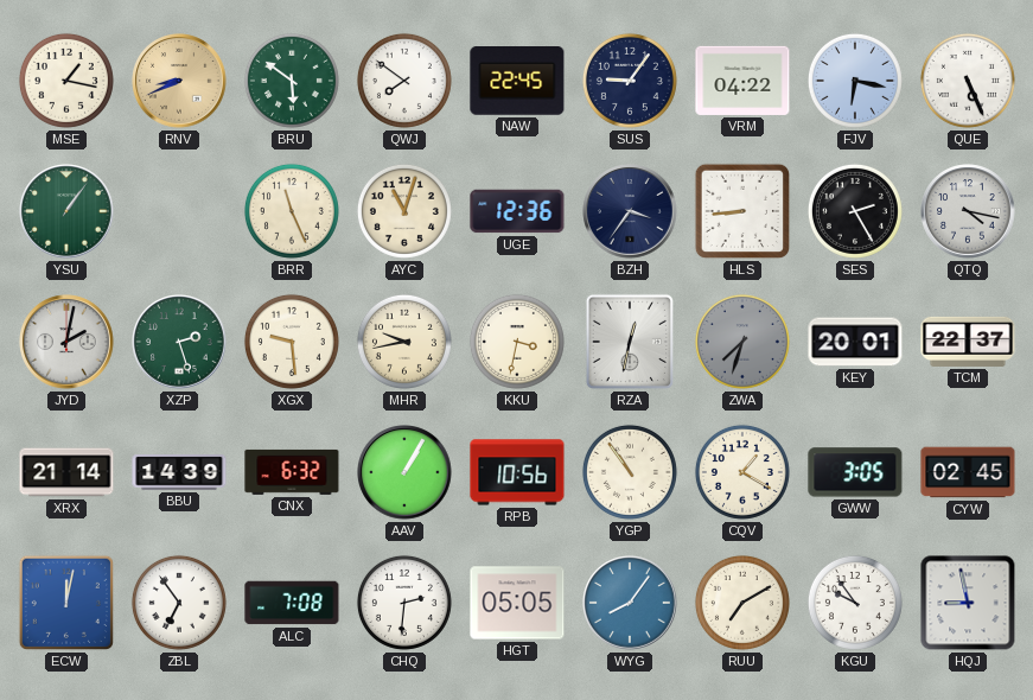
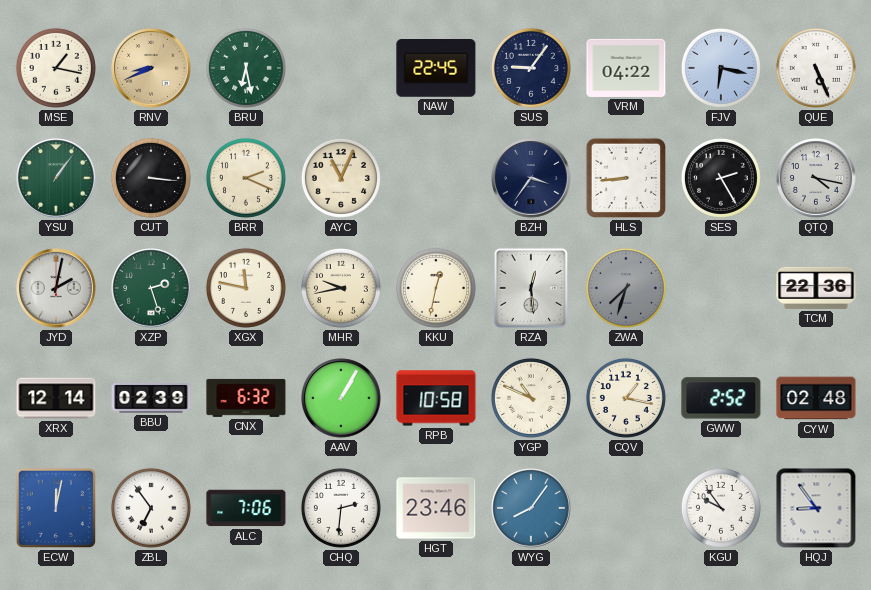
BRU: 5:51 -> 6:28
QWJ: 7:51 -> none
CUT: none -> 3:16
BRR: 11:26 -> 2:19
AYC: 11:03 -> 11:04
UGE: 12:36 -> none
XGX: 9:29 -> 11:47
KKU: 3:32 -> 12:32
RZA: 12:32 -> 12:29
KEY: 20:01 -> none
TCM: 22:37 -> 22:36
XRX: 21:14 -> 12:14
BBU: 14:39 -> 02:39
RPB: 10:56 -> 10:58
YGP: 10:54 -> 10:49
CQV: 1:20 -> 1:17
GWW: 3:05 -> 2:52
CYW: 02:45 -> 02:48
ALC: 7:08 -> 7:06
HGT: 05:05 -> 23:46
RUU: 7:10 -> none
HQJ: 8:58 -> 8:54
